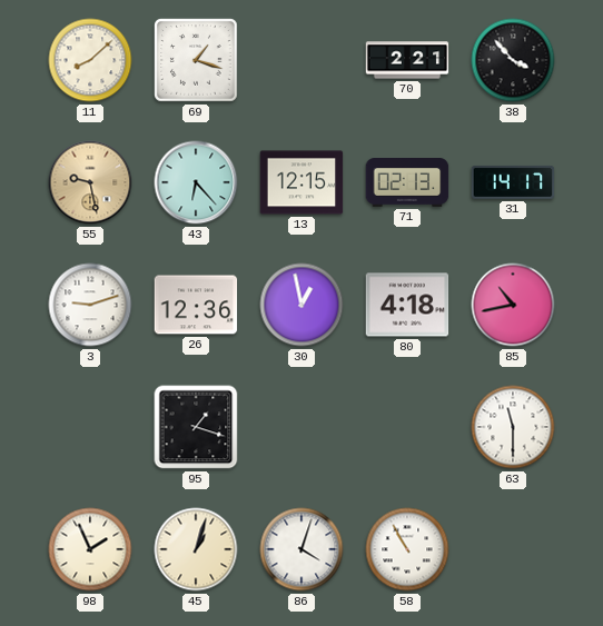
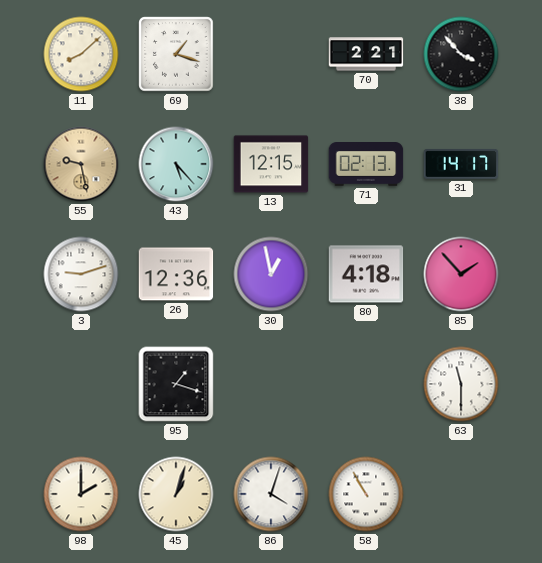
43: 6:23 -> 5:23
85: 10:43 -> 1:53
98: 1:56 -> 2:00
